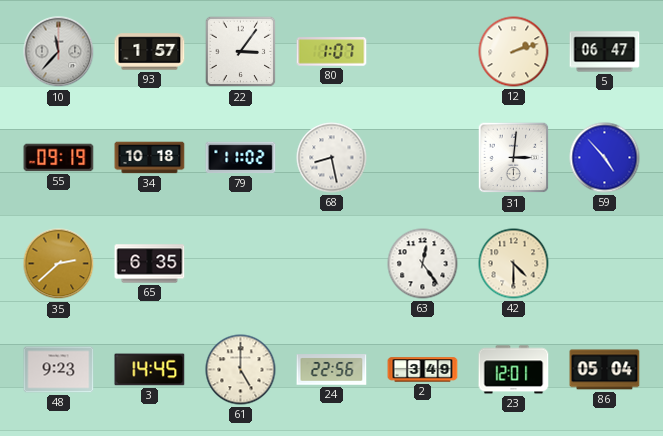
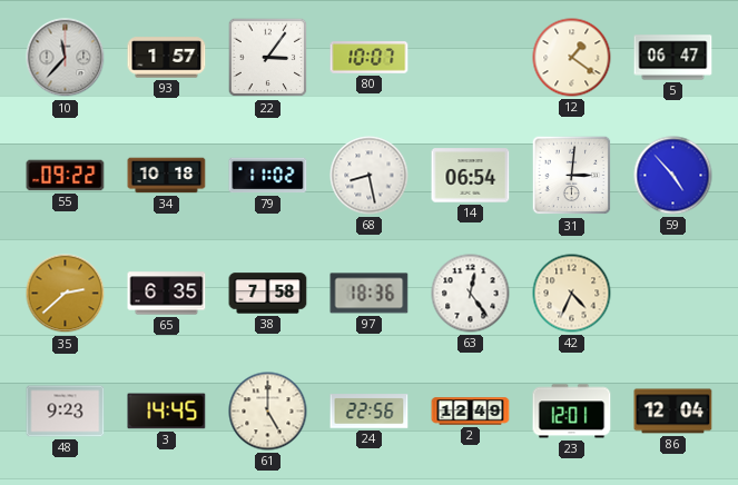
80: 1:07 -> 10:07
12: 2:12 -> 1:21
55: 09:19 -> 09:22
14: none -> 06:54
38: none -> 7:58
97: none -> 18:36
42: 4:30 -> 4:34
2: 3:49 -> 12:49
86: 05:04 -> 12:04
